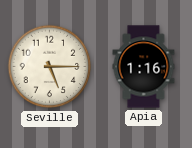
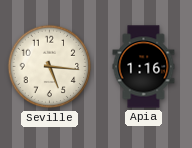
Seville: 5:15 -> 5:16
